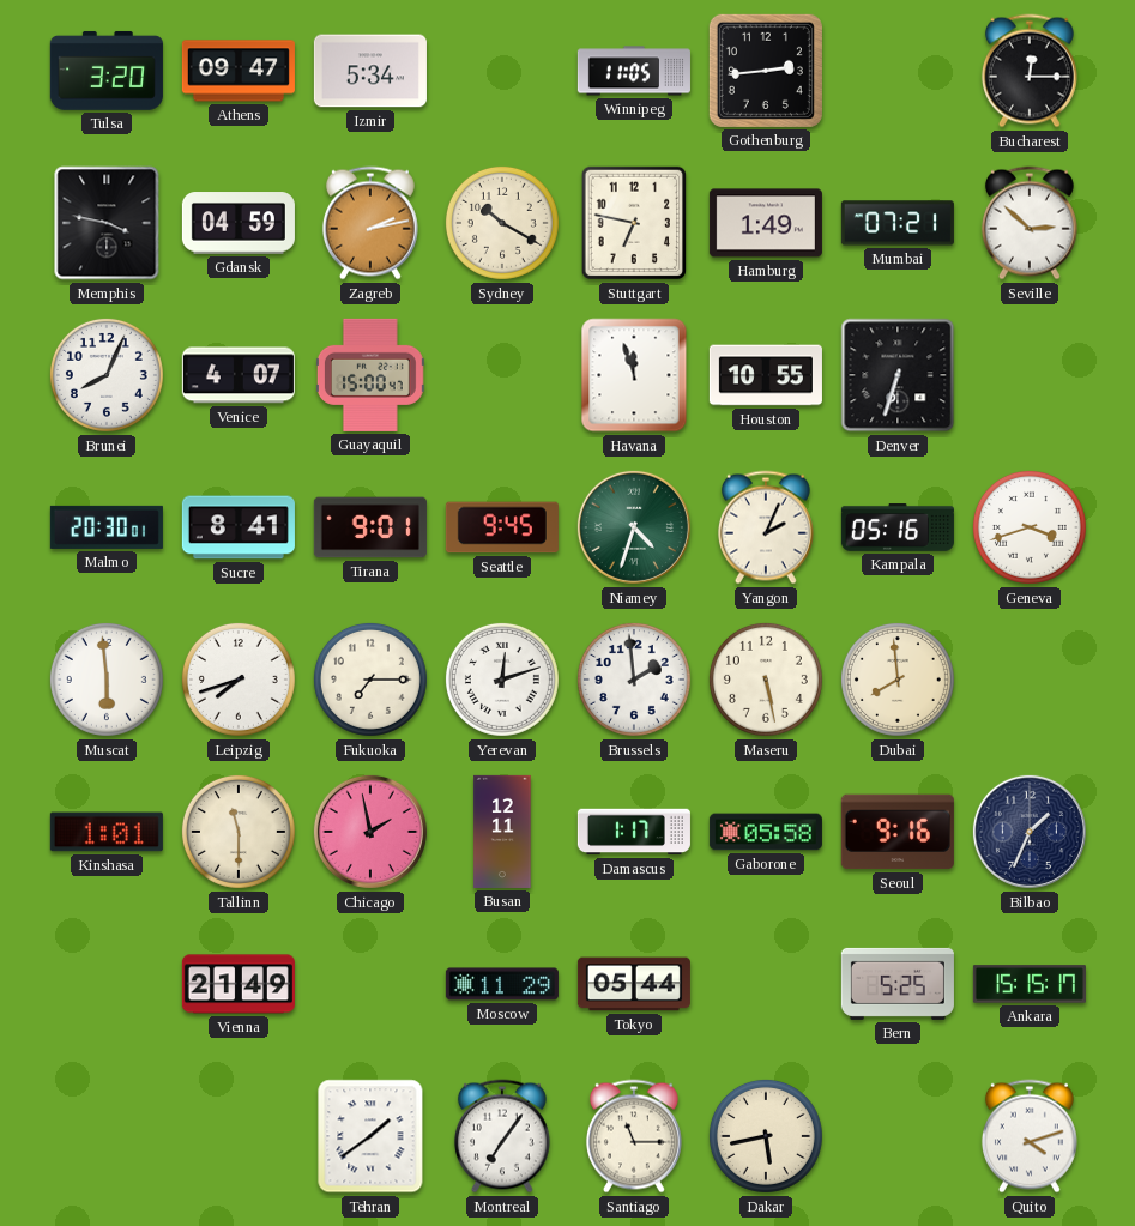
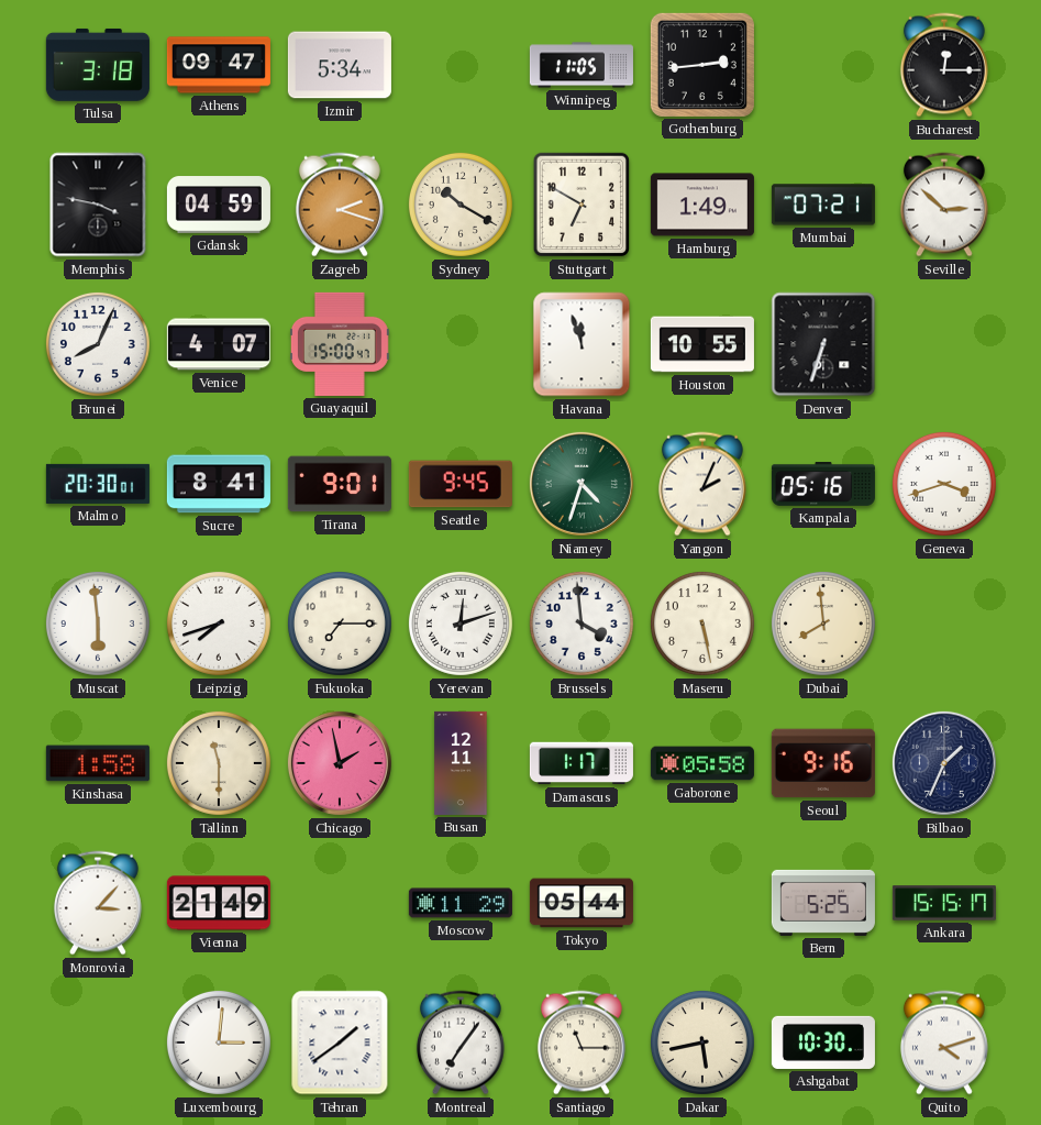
Tulsa: 3:20 -> 3:18
Zagreb: 2:13 -> 2:18
Stuttgart: 6:47 -> 6:50
Brussels: 1:59 -> 3:59
Kinshasa: 1:01 -> 1:58
Monrovia: none -> 3:07
Luxembourg: none -> 3:01
Ashgabat: none -> 10:30
